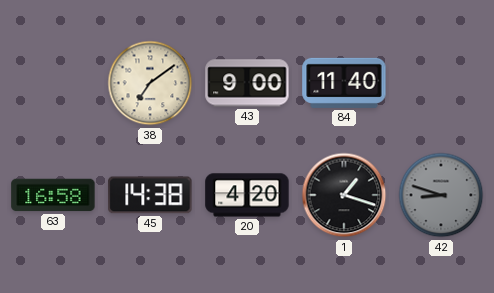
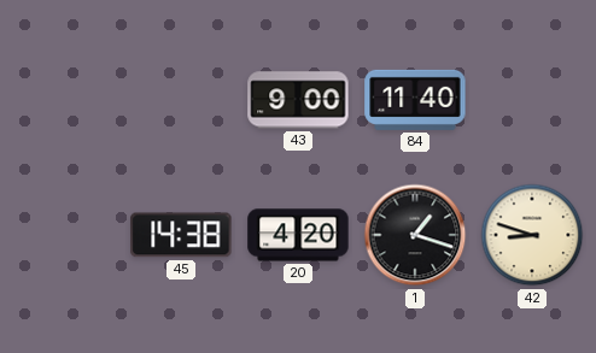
38: 7:09 -> none
63: 16:58 -> none
42 dial: grey -> cream
